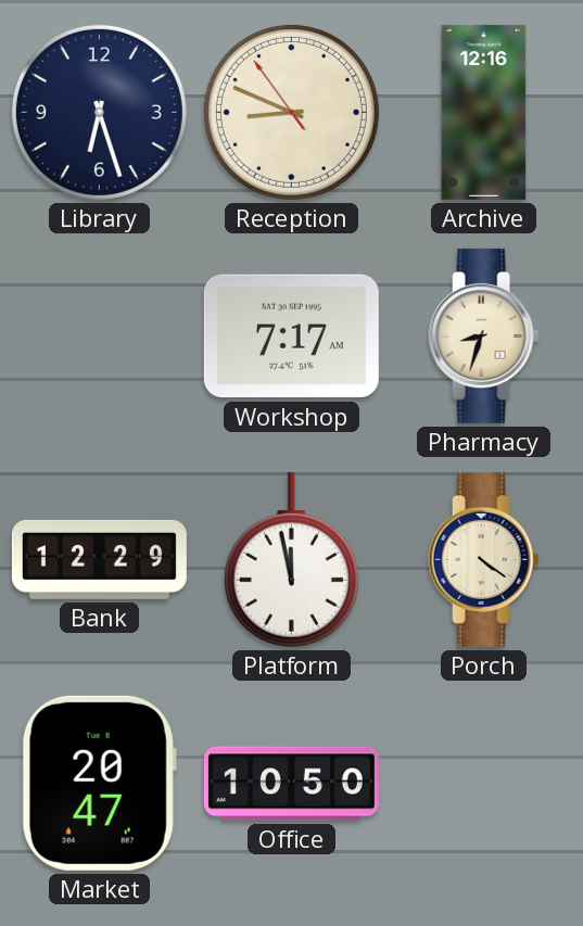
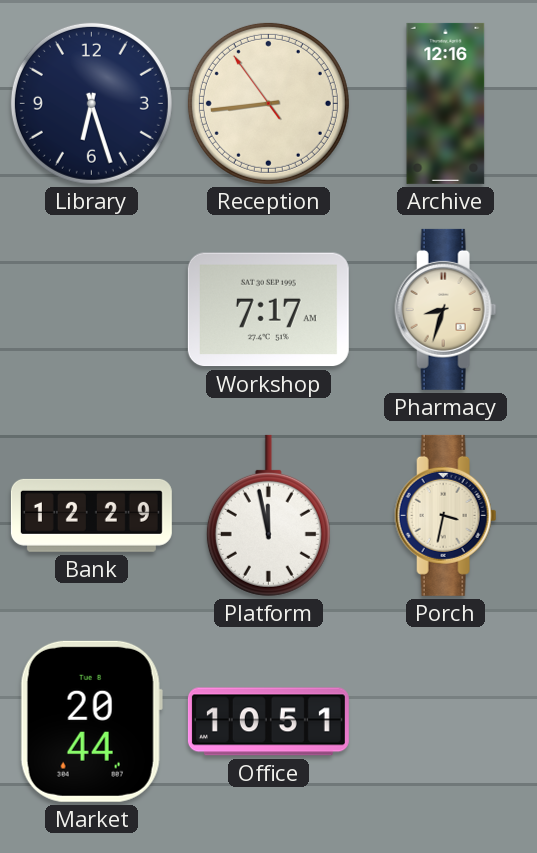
Reception: 8:48 -> 8:43
Porch: 4:21 -> 3:32
Market: 20:47 -> 20:44
Office: 10:50 -> 10:51
